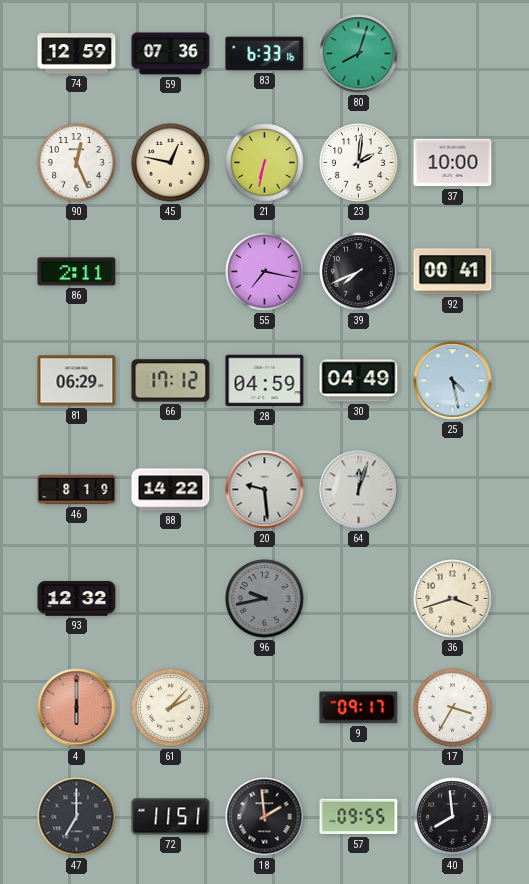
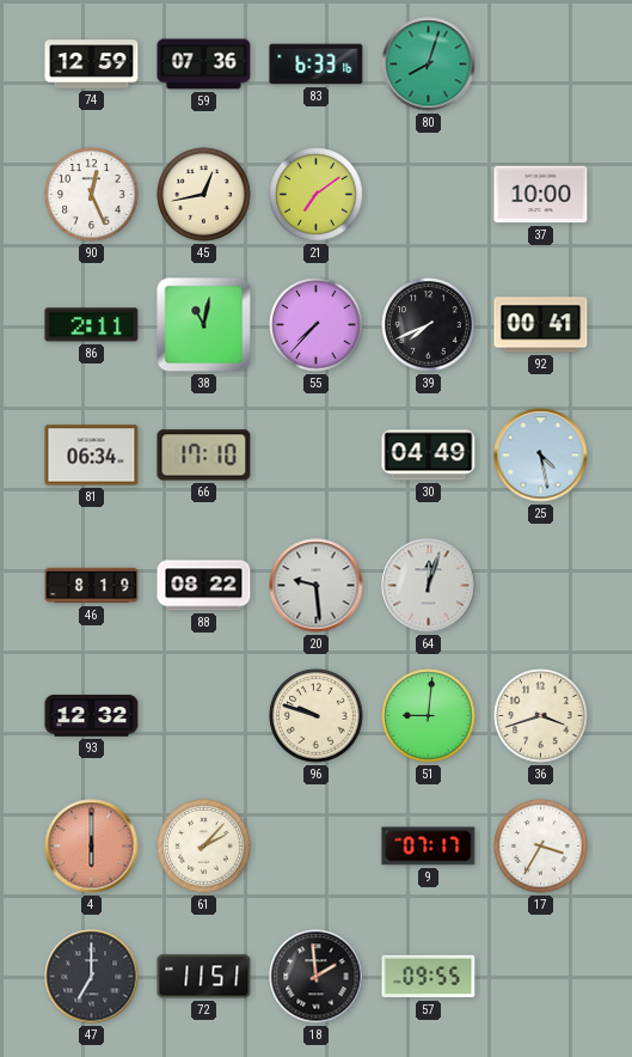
45: 12:47 -> 12:43
21: 6:32 -> 7:09
23: 2:01 -> none
38: none -> 11:02
55: 7:17 -> 7:37
81: 06:29 -> 06:34
66: 17:12 -> 17:10
28: 04:59 -> none
88: 14:22 -> 08:22
96: 9:43 -> 9:48
96 dial: grey -> cream
51: none -> 9:01
9: 09:17 -> 07:17
40: 7:59 -> none
